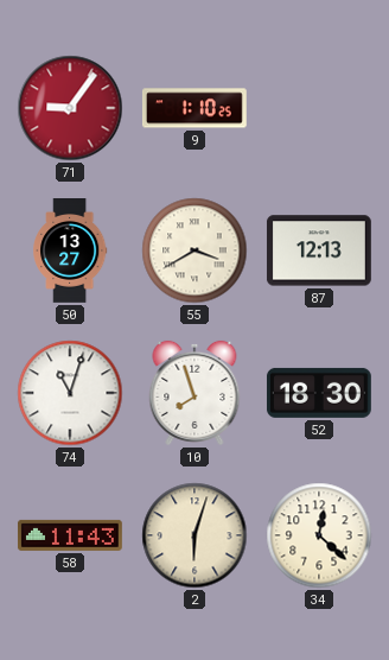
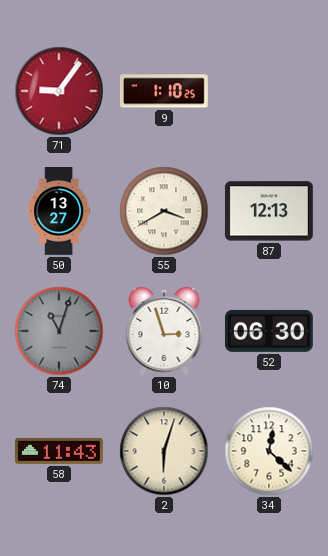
74 dial: white -> grey
10: 7:57 -> 2:57
52: 18:30 -> 06:30
